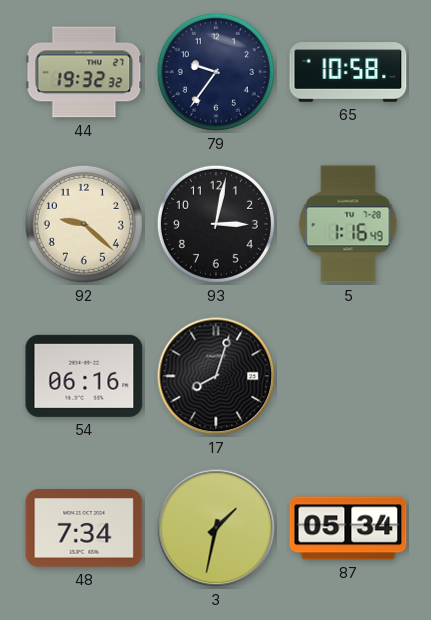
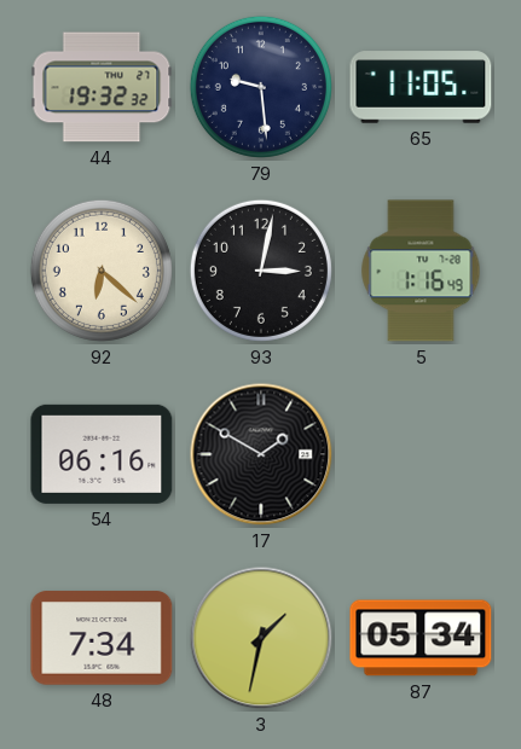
79: 9:36 -> 9:29
65: 10:58 -> 11:05
92: 9:22 -> 6:22
17: 8:03 -> 1:50
